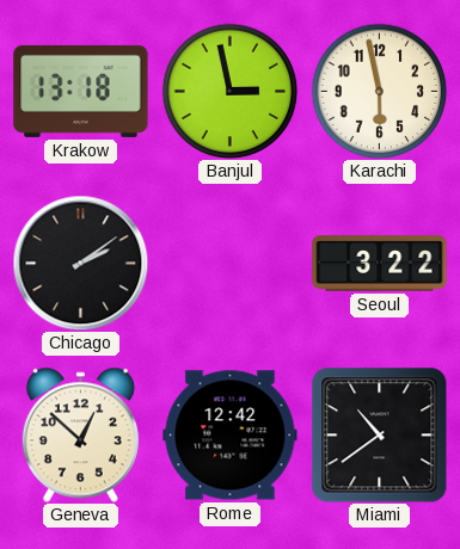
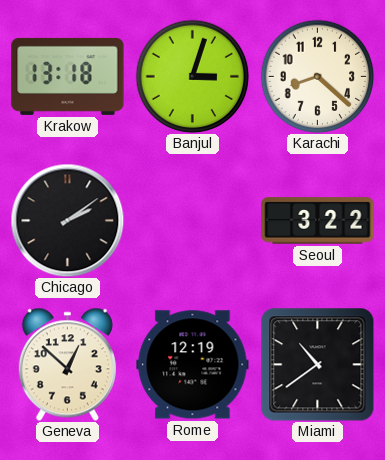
Banjul: 2:58 -> 3:03
Karachi: 5:58 -> 8:22
Rome: 12:42 -> 12:19
